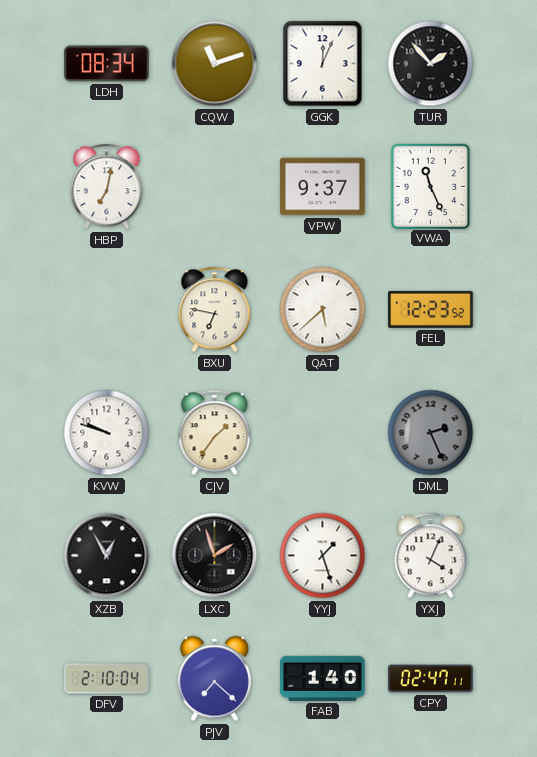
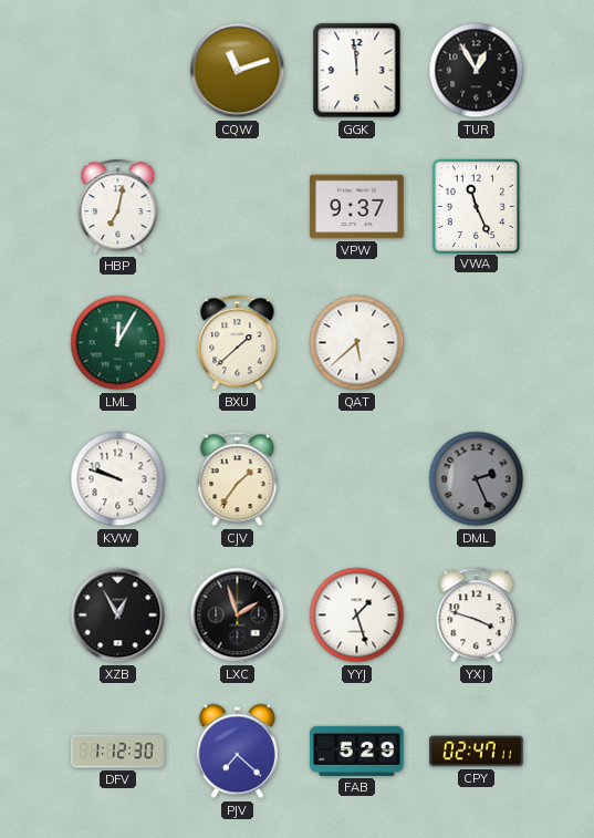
LDH: 08:34 -> none
GGK: 12:04 -> 11:59
TUR: 1:53 -> 12:55
LML: none -> 12:05
BXU: 6:47 -> 1:38
FEL: 12:23 -> none
YXJ: 4:04 -> 3:48
DFV: 2:10 -> 1:12
FAB: 1:40 -> 5:29
